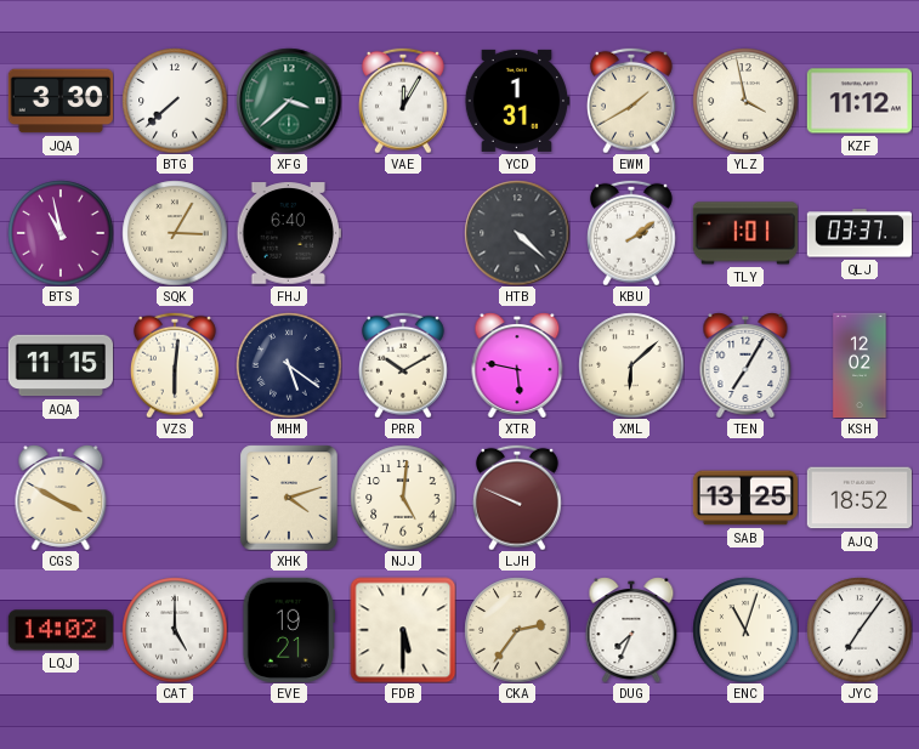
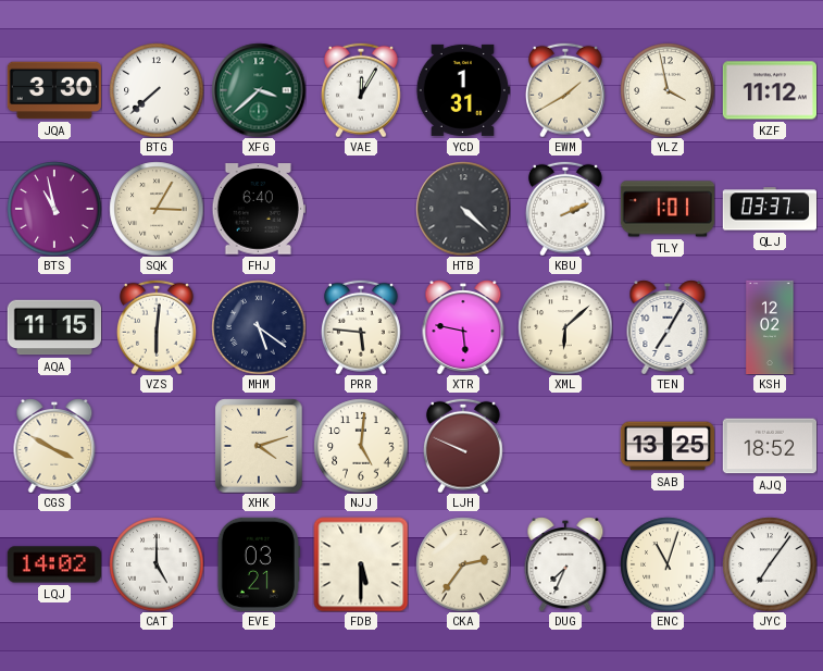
KBU: 2:09 -> 2:11
PRR: 10:10 -> 5:46
EVE: 19:21 -> 03:21
